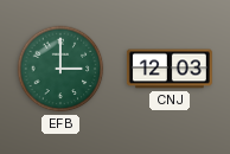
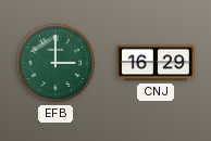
CNJ: 12:03 -> 16:29
